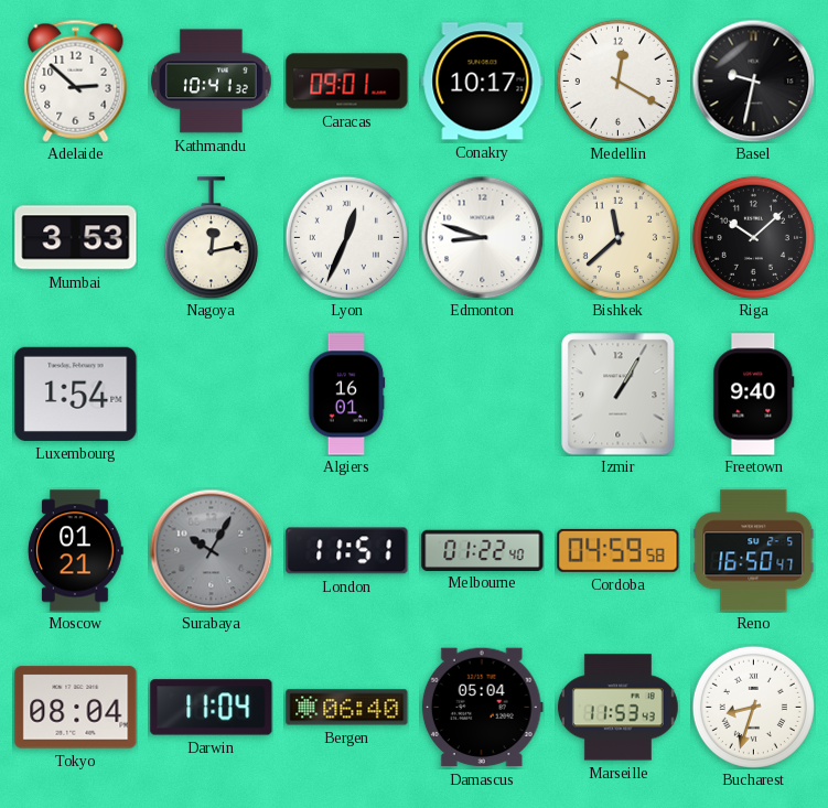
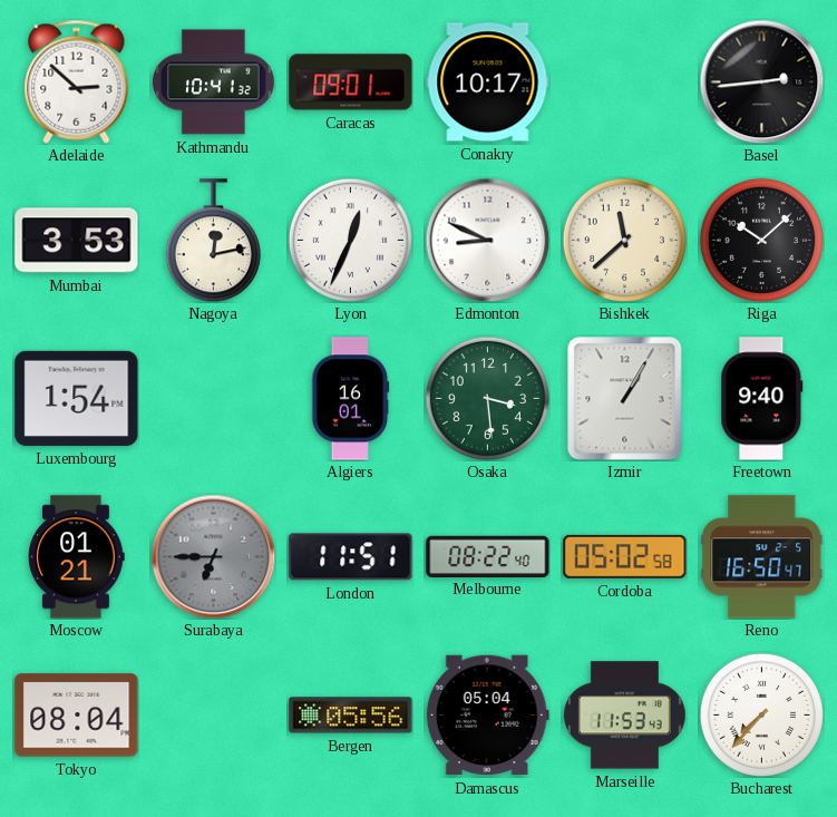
Medellin: 12:20 -> none
Basel: 9:32 -> 2:44
Edmonton: 8:48 -> 8:49
Osaka: none -> 3:29
Surabaya: 10:05 -> 6:45
Melbourne: 01:22 -> 08:22
Cordoba: 04:59 -> 05:02
Darwin: 11:04 -> none
Bergen: 06:40 -> 05:56
Bucharest: 8:33 -> 7:37
